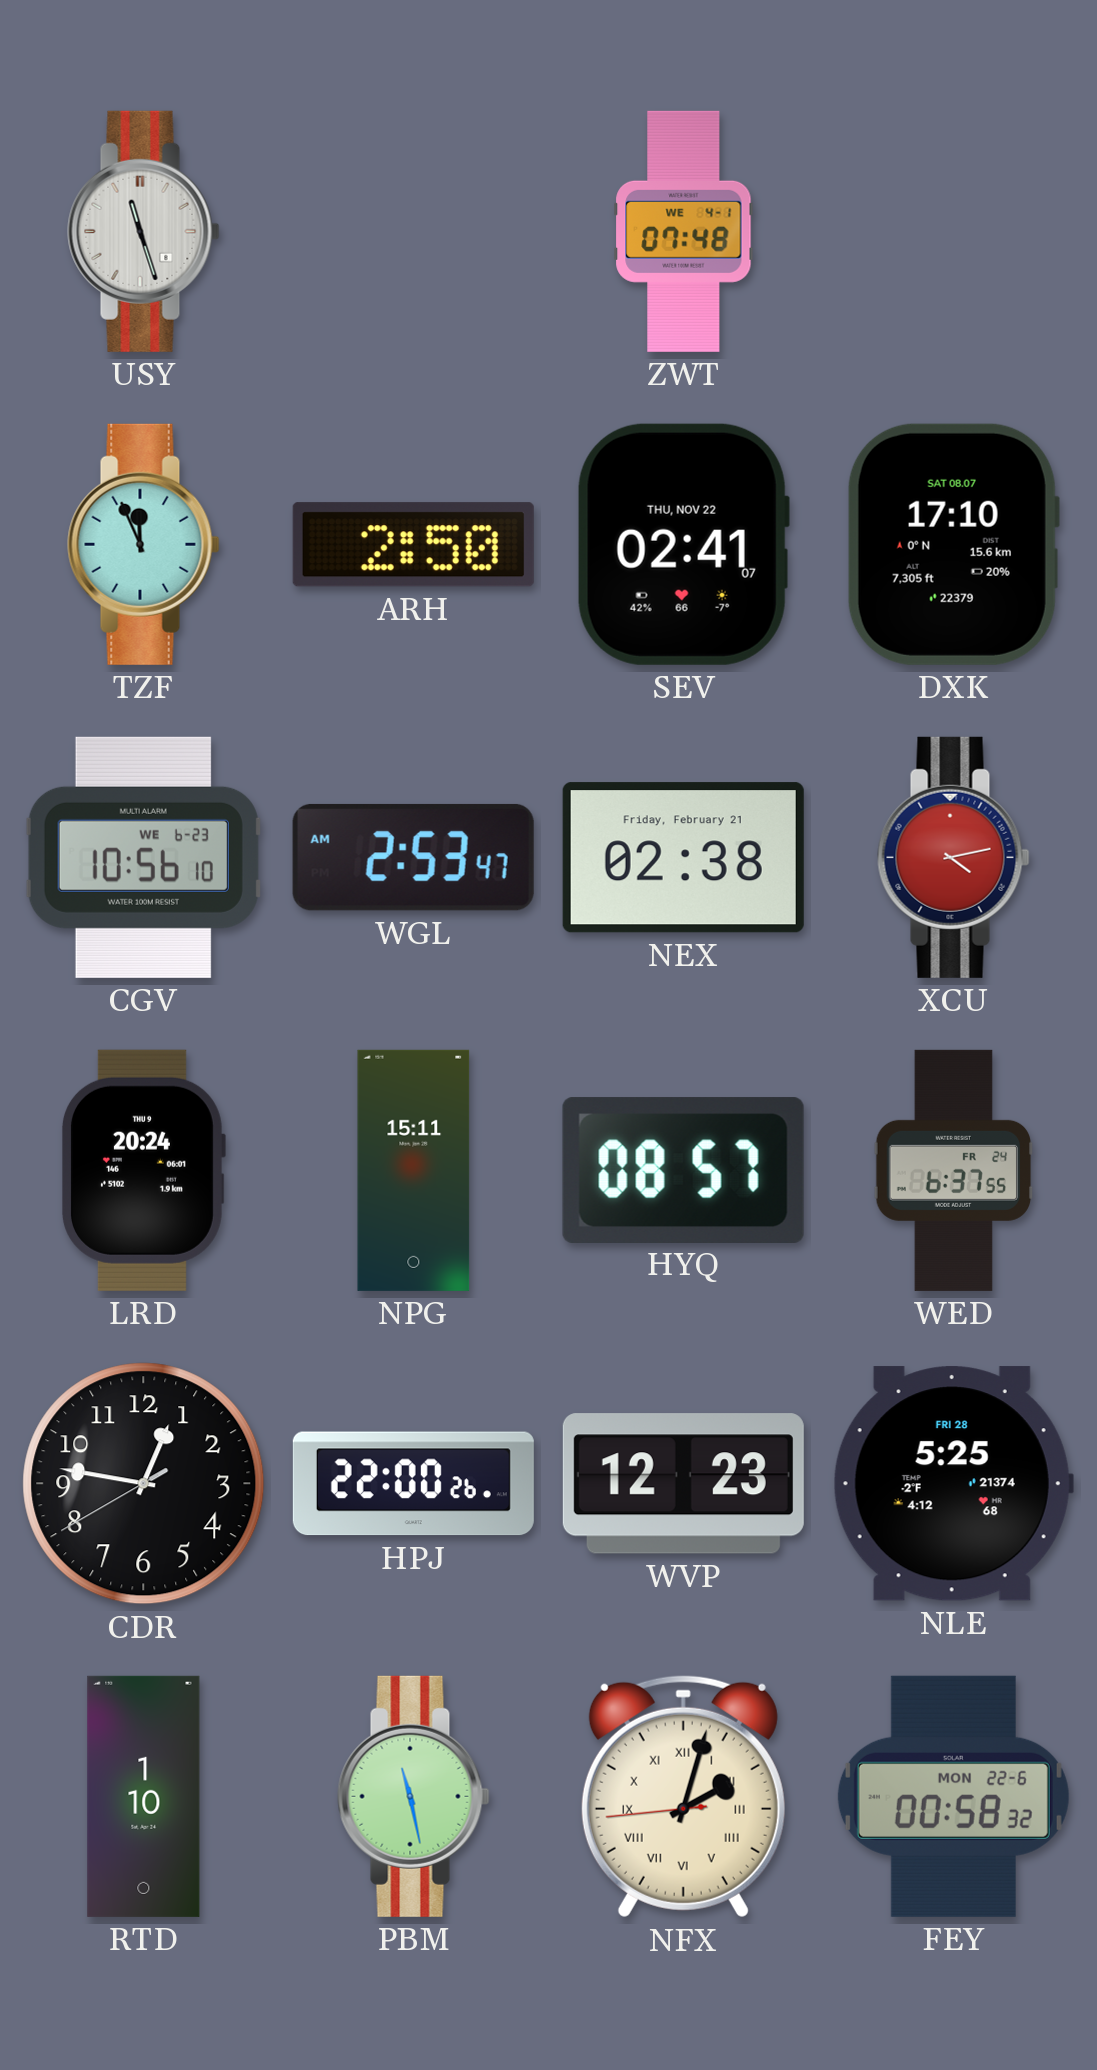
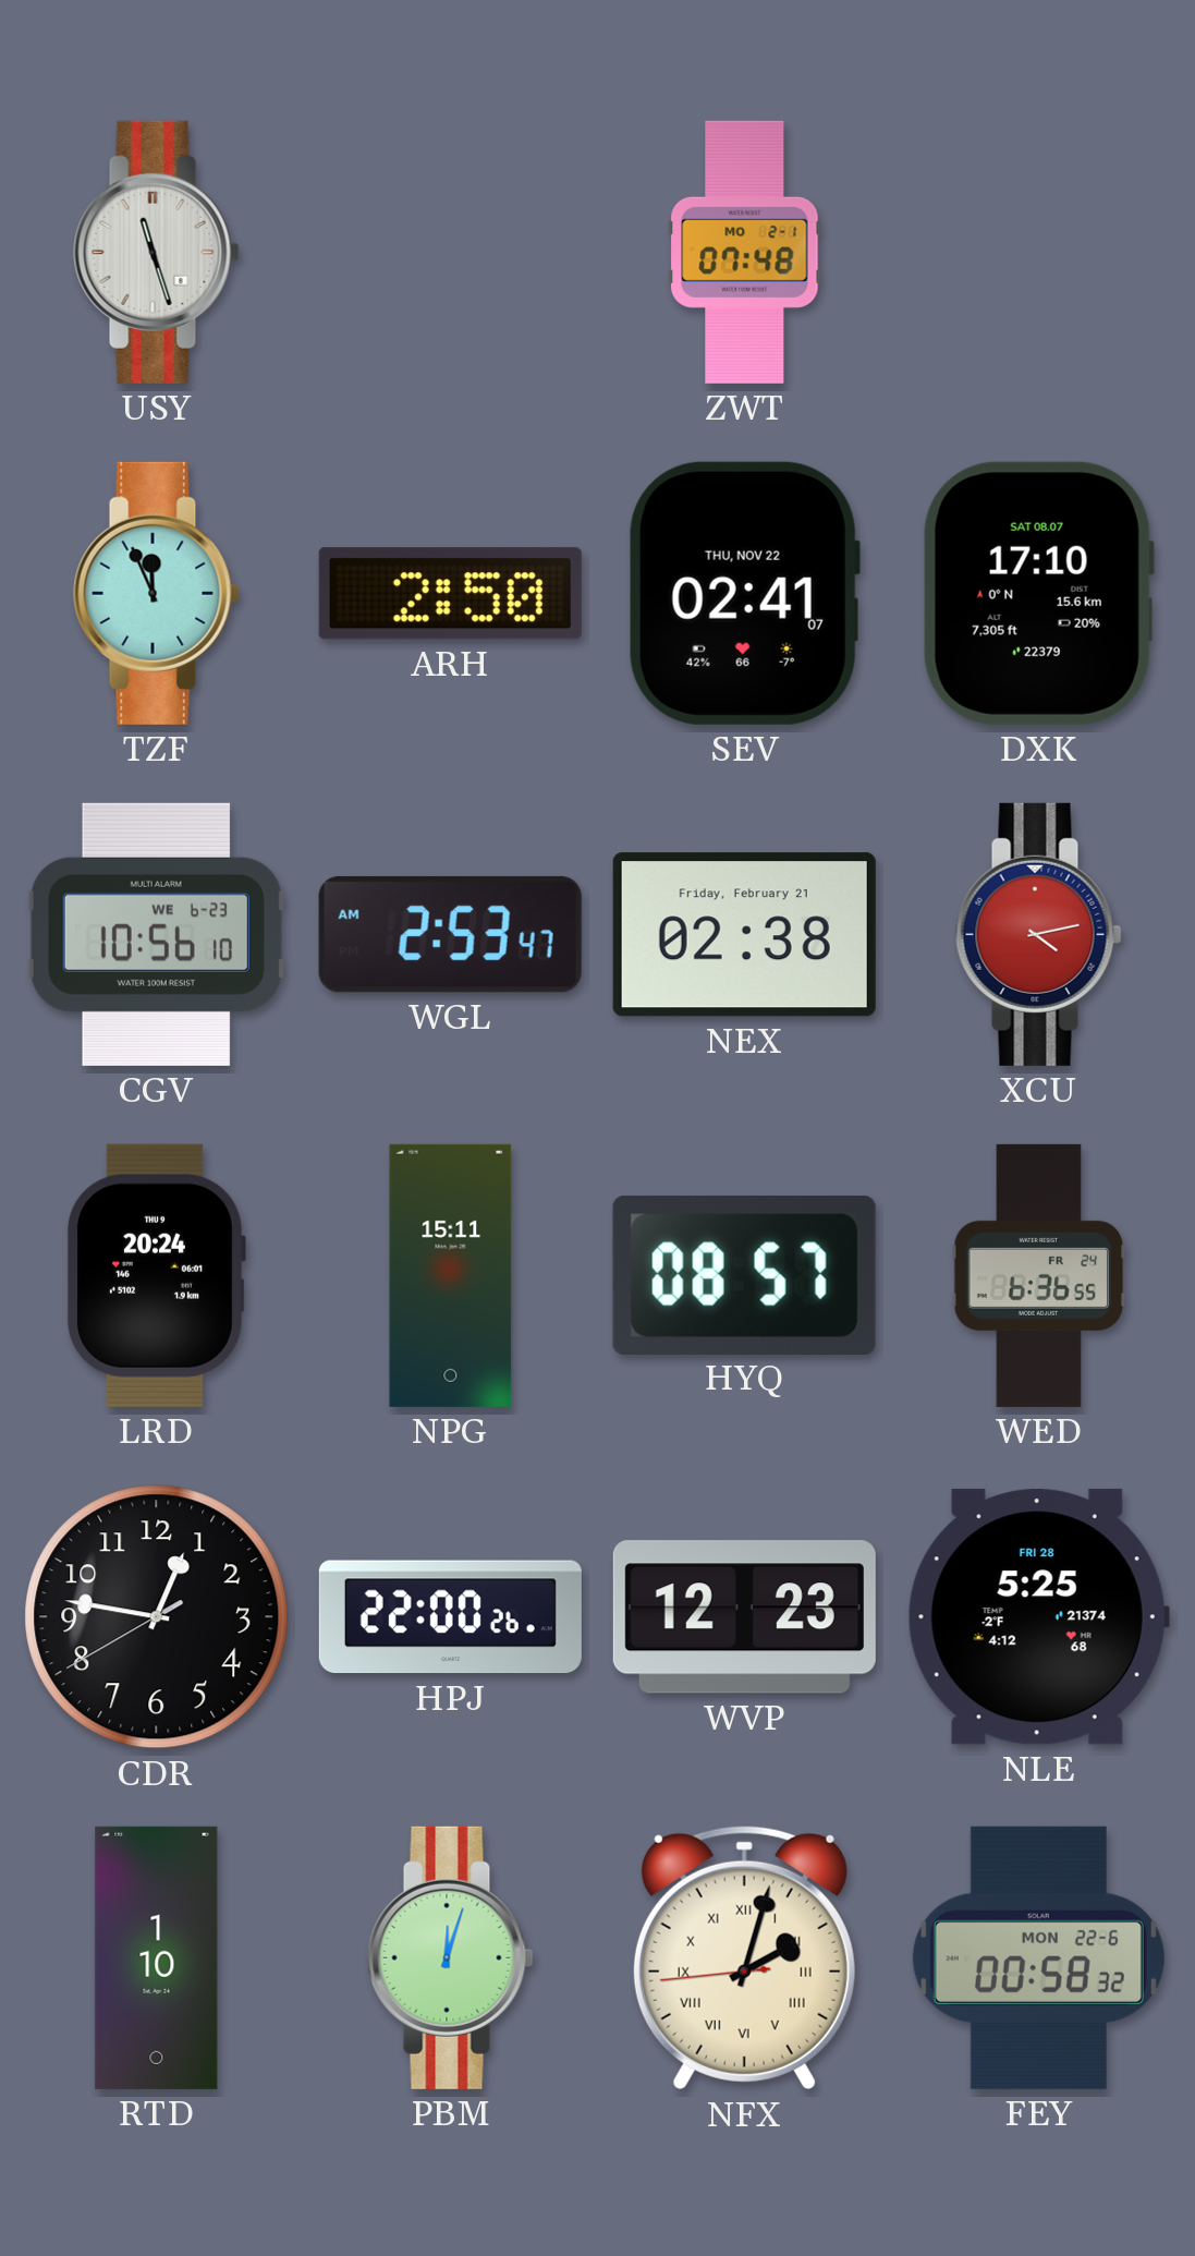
ZWT date: WE 4-1 -> MO 2-1
WED: 6:37 -> 6:36
PBM: 11:28 -> 12:03
